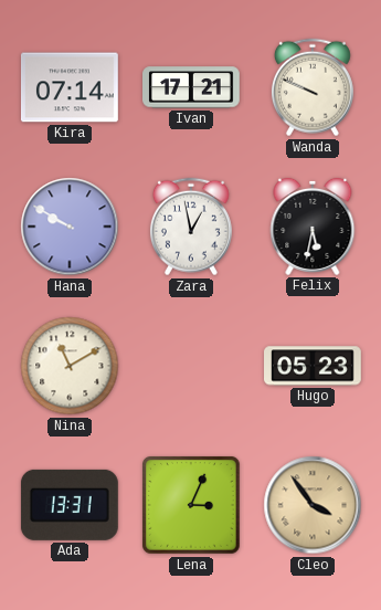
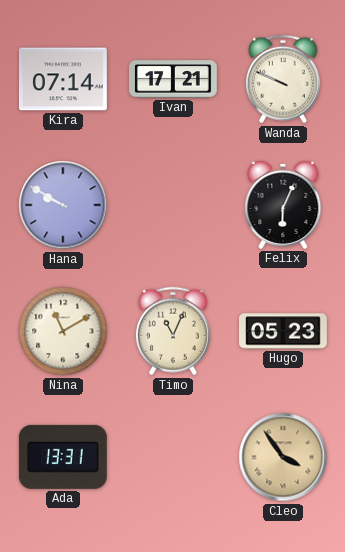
Zara: 12:58 -> none
Felix: 5:32 -> 6:04
Timo: none -> 11:04
Lena: 3:04 -> none
